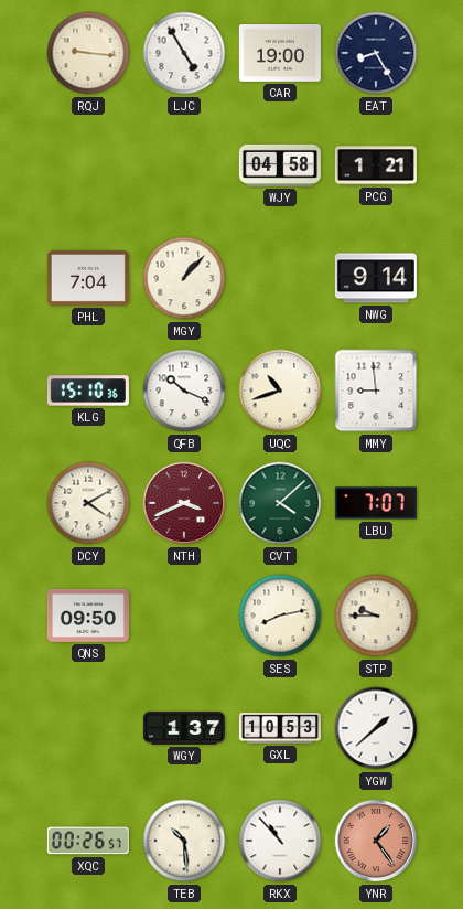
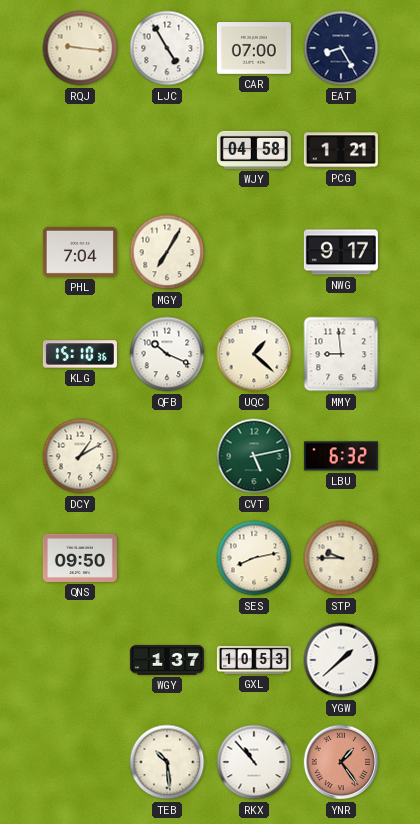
CAR: 19:00 -> 07:00
MGY: 1:07 -> 7:05
NWG: 9:14 -> 9:17
UQC: 10:42 -> 1:22
DCY: 4:10 -> 1:10
NTH: 3:41 -> none
CVT: 4:08 -> 5:13
LBU: 7:07 -> 6:32
XQC: 00:26 -> none
